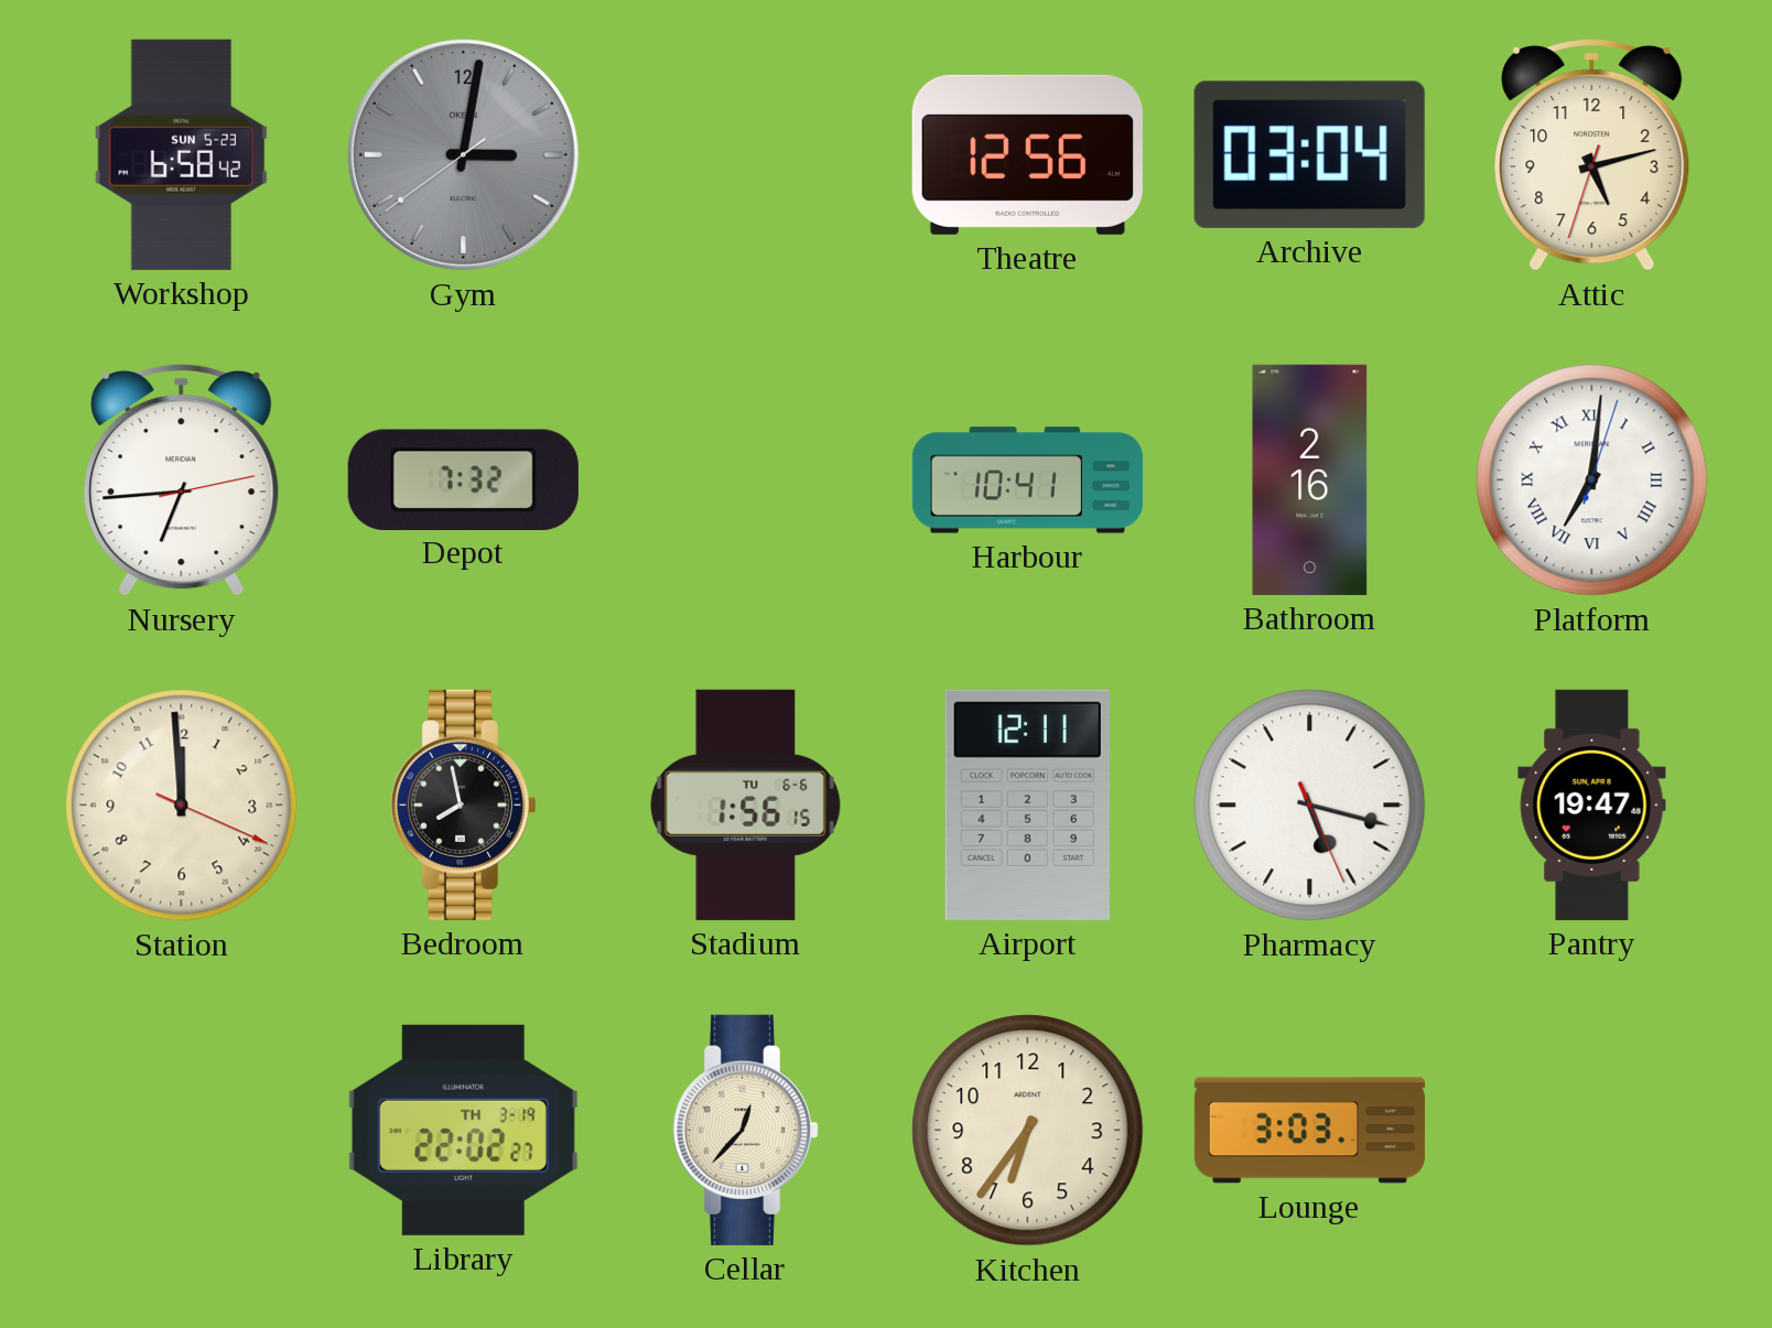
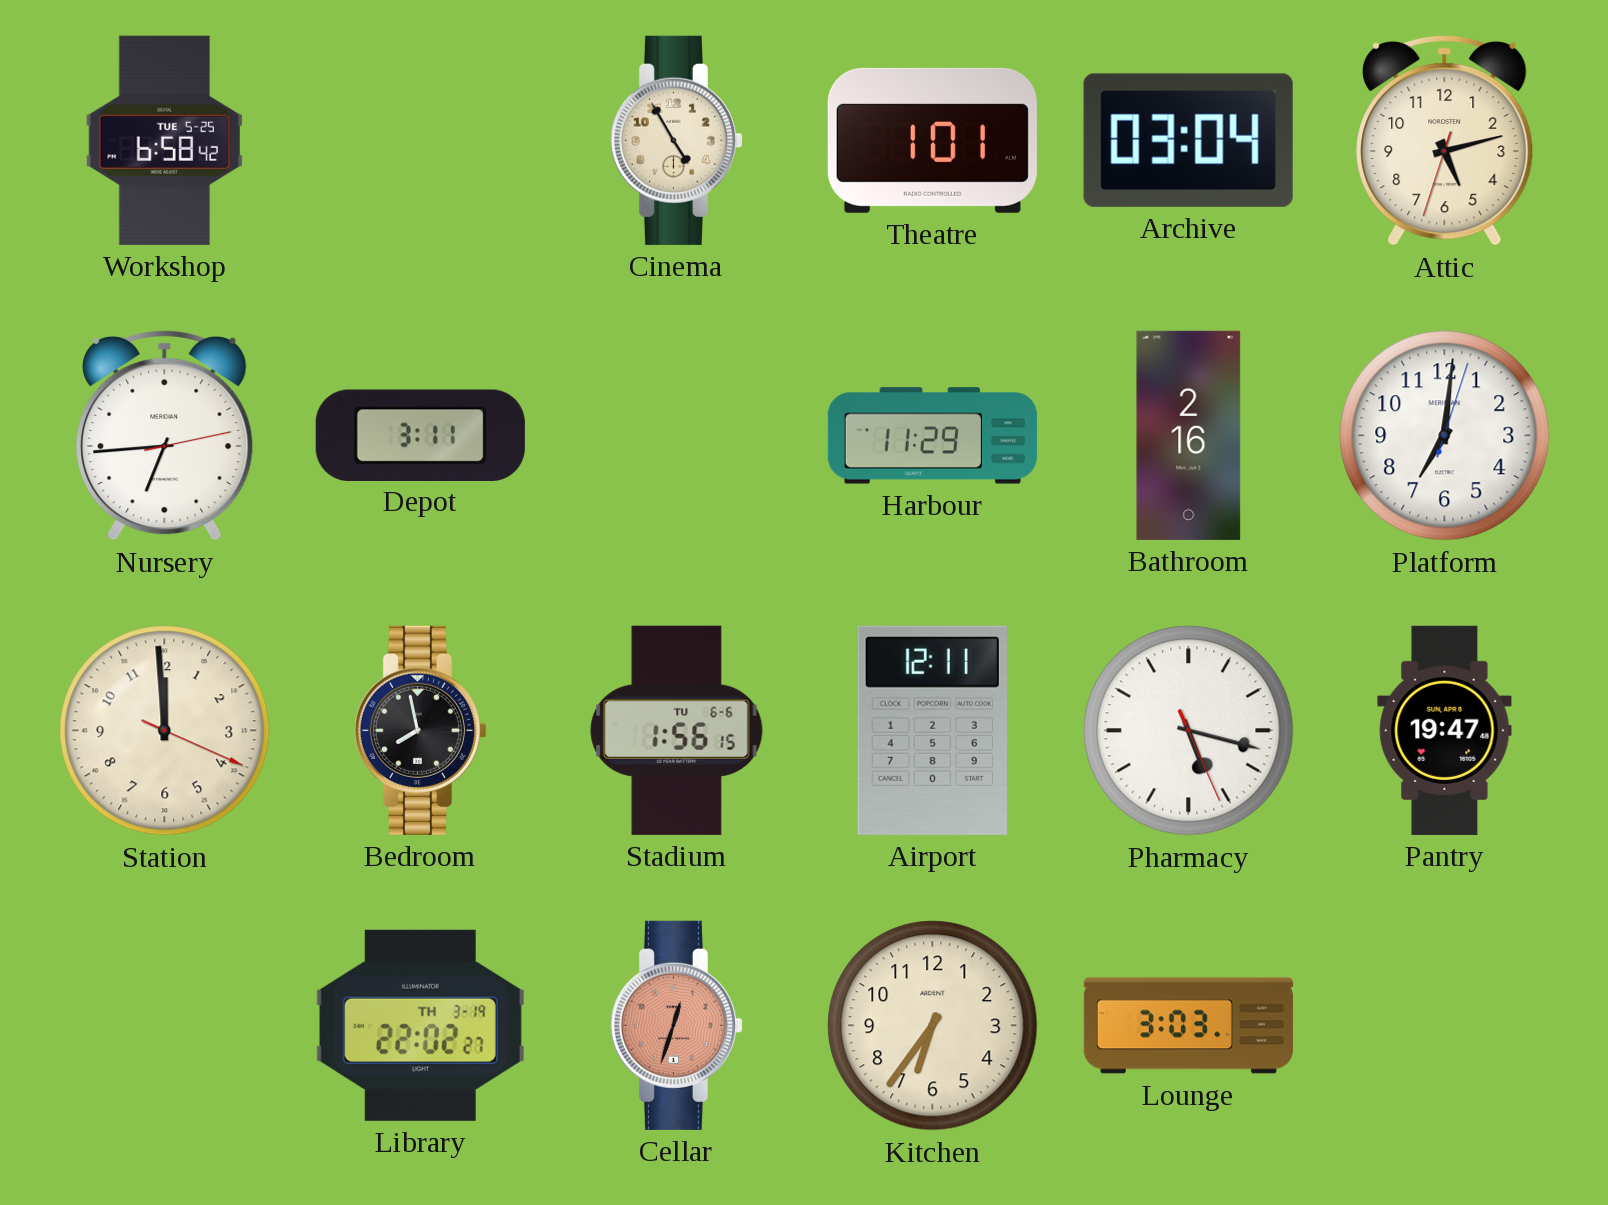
Workshop date: SUN 5-23 -> TUE 5-25
Gym: 3:01 -> none
Cinema: none -> 4:55
Theatre: 12:56 -> 1:01
Depot: 7:32 -> 3:11
Harbour: 10:41 -> 11:29
Platform numerals: Roman -> Arabic
Cellar: 12:37 -> 12:33
Cellar dial: cream -> salmon
